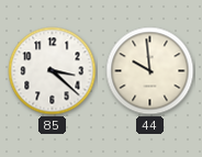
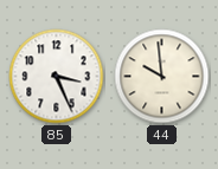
85: 3:22 -> 3:26
